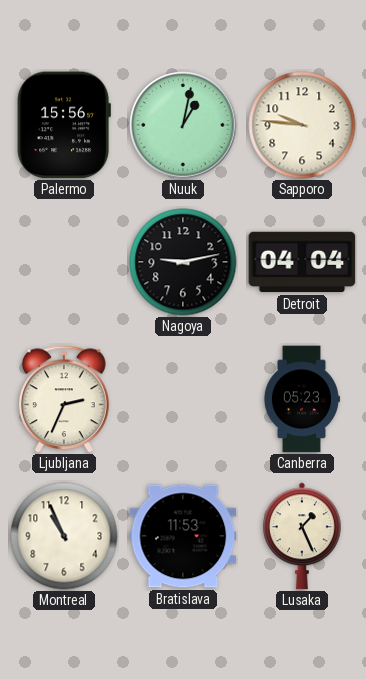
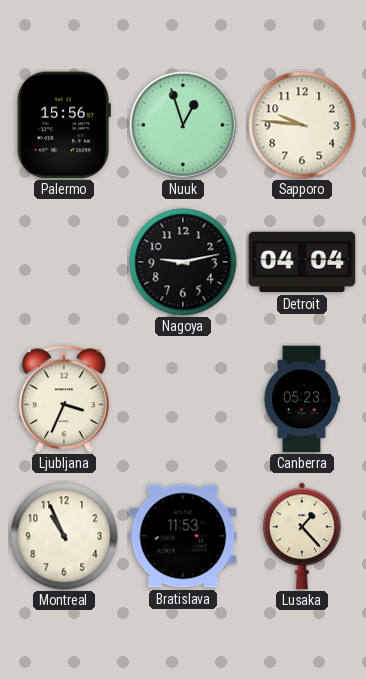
Nuuk: 1:02 -> 12:57
Ljubljana: 2:34 -> 3:34
Lusaka: 1:26 -> 1:23
